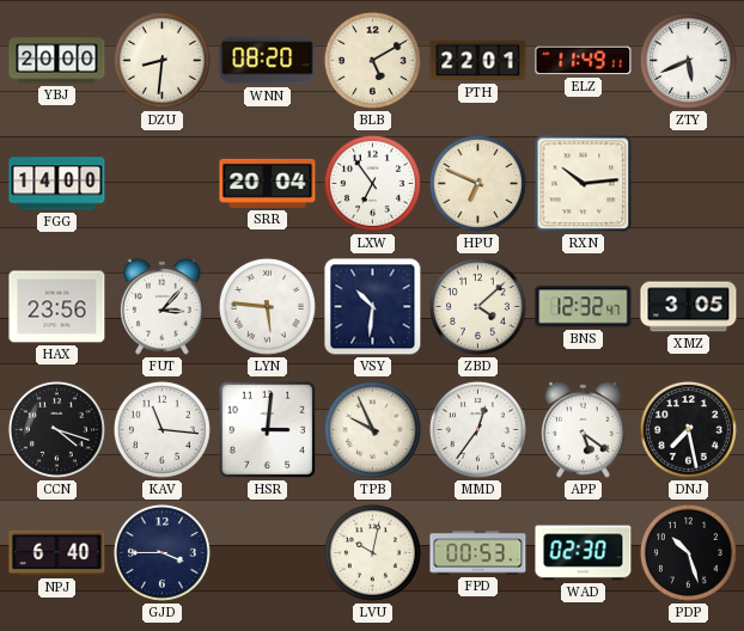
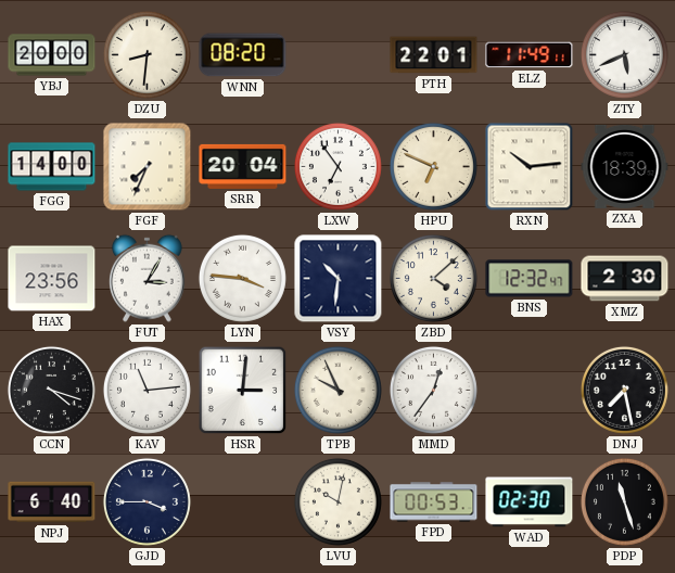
BLB: 5:10 -> none
FGF: none -> 7:34
ZXA: none -> 18:39
FUT: 3:07 -> 3:05
LYN: 5:46 -> 3:46
XMZ: 3:05 -> 2:30
KAV: 11:16 -> 11:14
APP: 5:21 -> none
PDP: 10:27 -> 11:27
